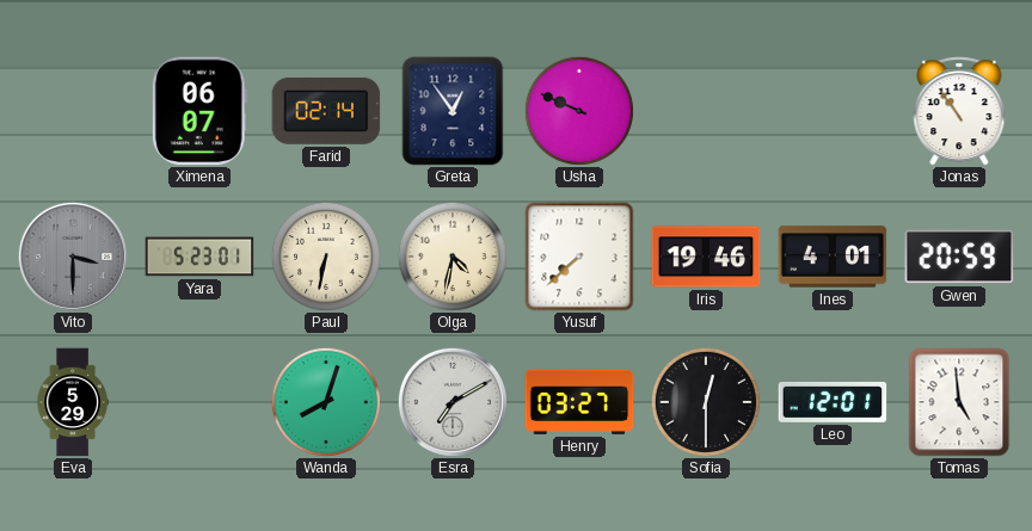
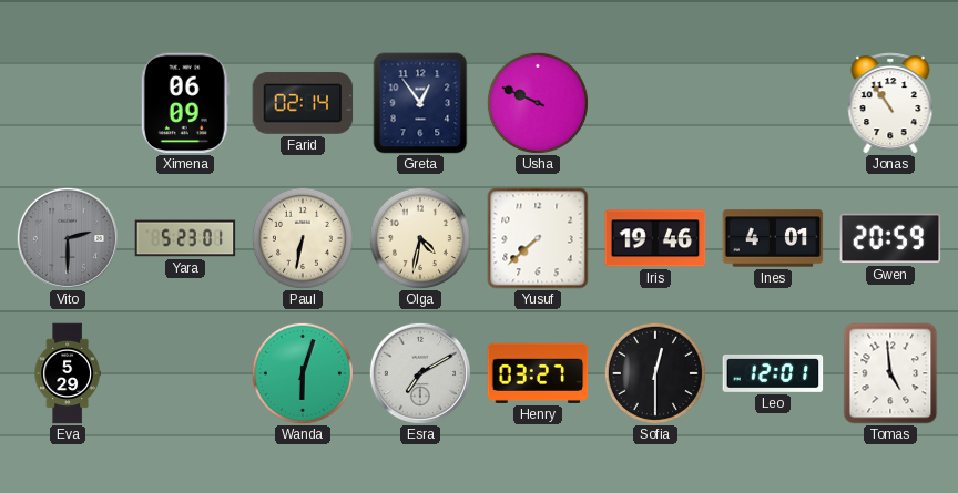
Ximena: 06:07 -> 06:09
Vito: 3:30 -> 2:30
Wanda: 8:03 -> 6:03
